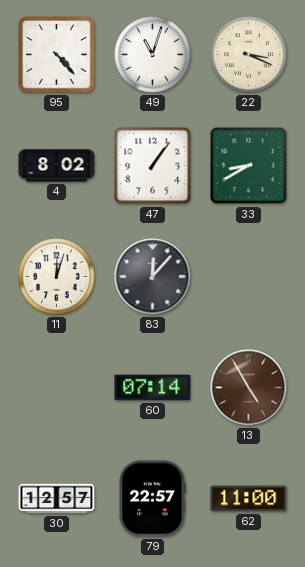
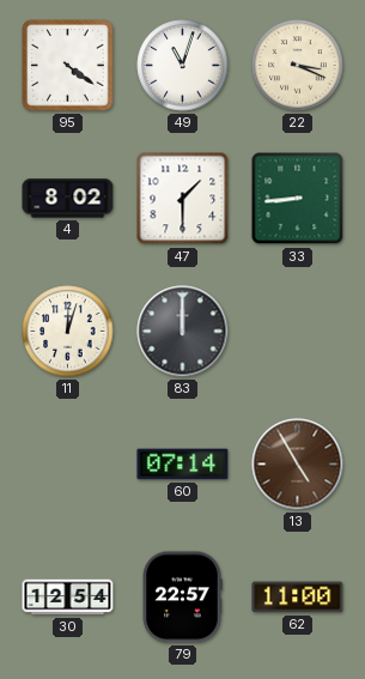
95: 4:23 -> 4:21
47: 1:06 -> 1:30
33: 8:40 -> 8:44
83: 12:07 -> 12:00
30: 12:57 -> 12:54
